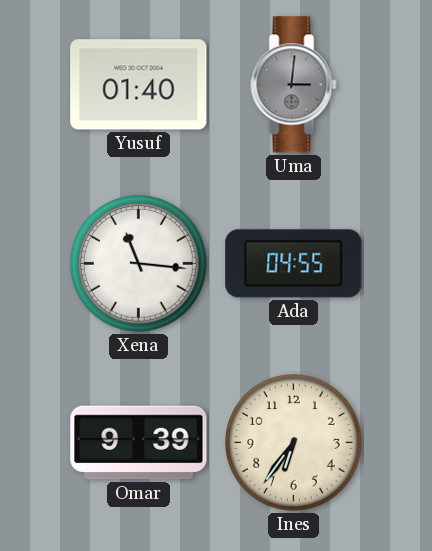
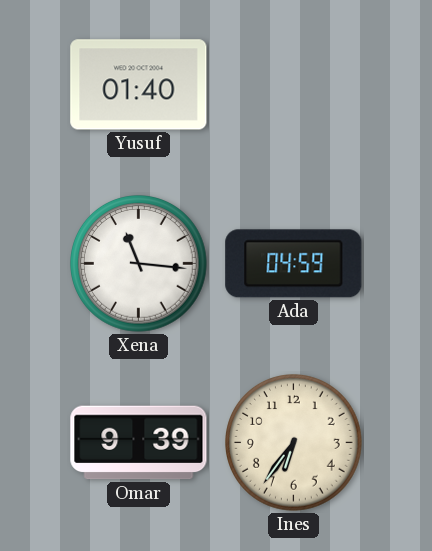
Uma: 3:01 -> none
Ada: 04:55 -> 04:59
